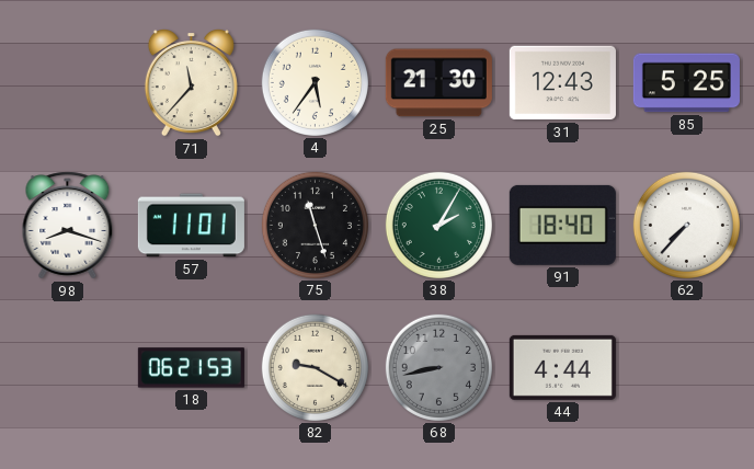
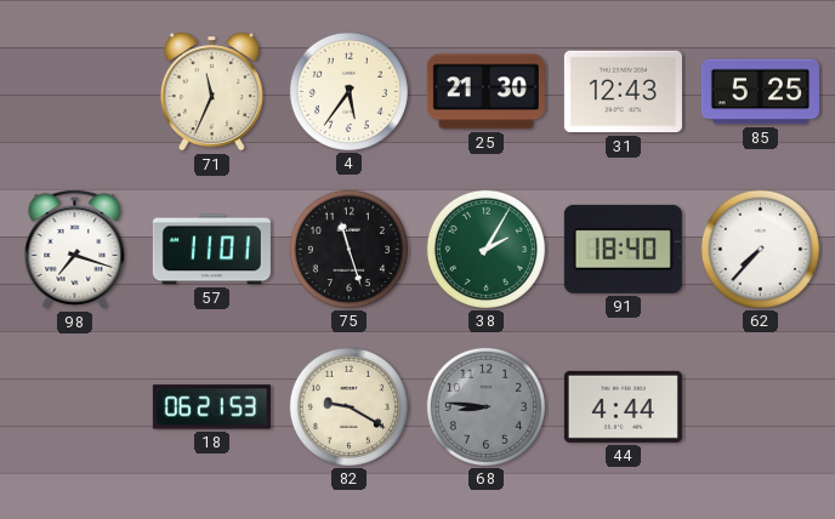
71: 11:37 -> 11:34
98: 8:18 -> 7:18
68: 8:43 -> 8:46
